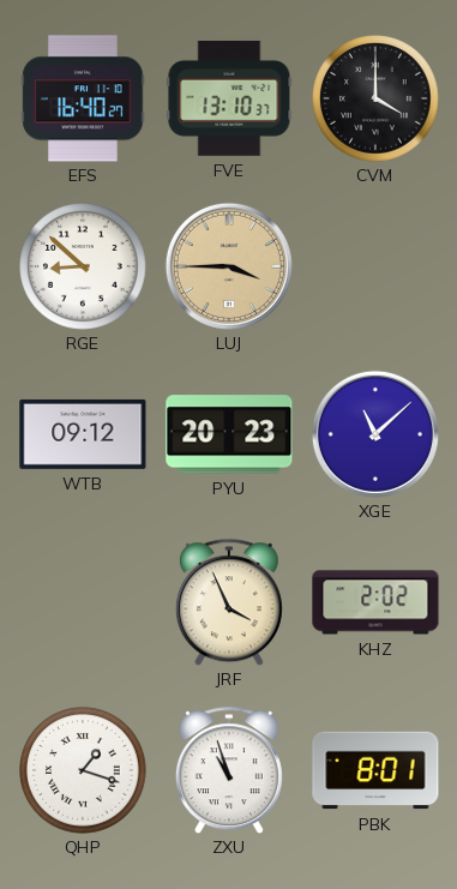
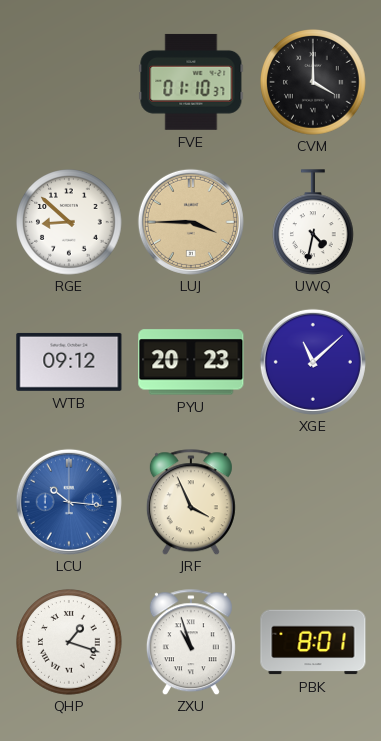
EFS: 16:40 -> none
FVE: 13:10 -> 01:10
UWQ: none -> 4:32
LCU: none -> 10:16
KHZ: 2:02 -> none
